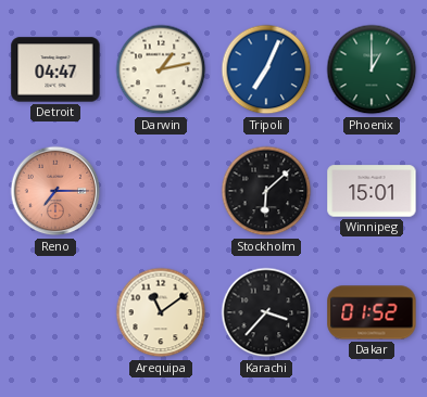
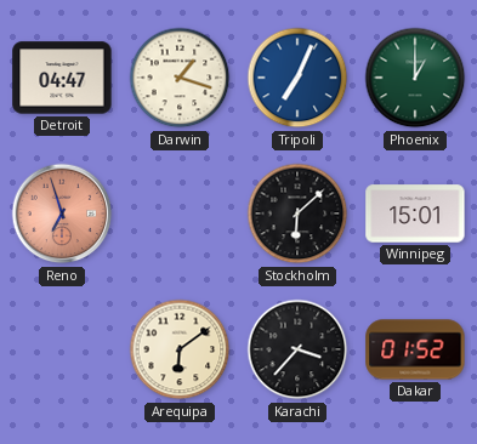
Darwin: 1:13 -> 1:18
Reno: 7:15 -> 6:57
Arequipa: 11:09 -> 6:09
